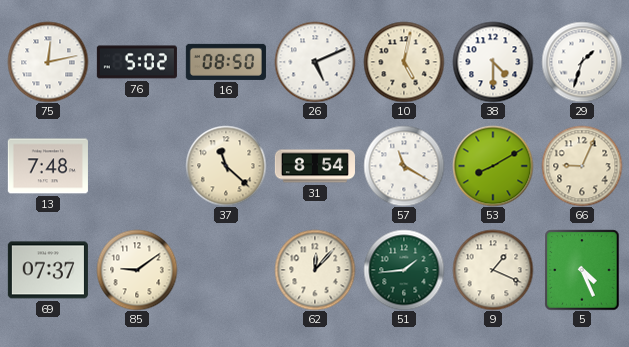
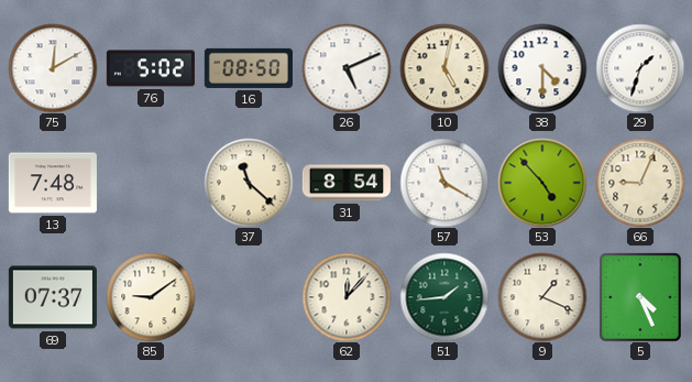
75: 12:13 -> 12:10
53: 8:10 -> 4:53
